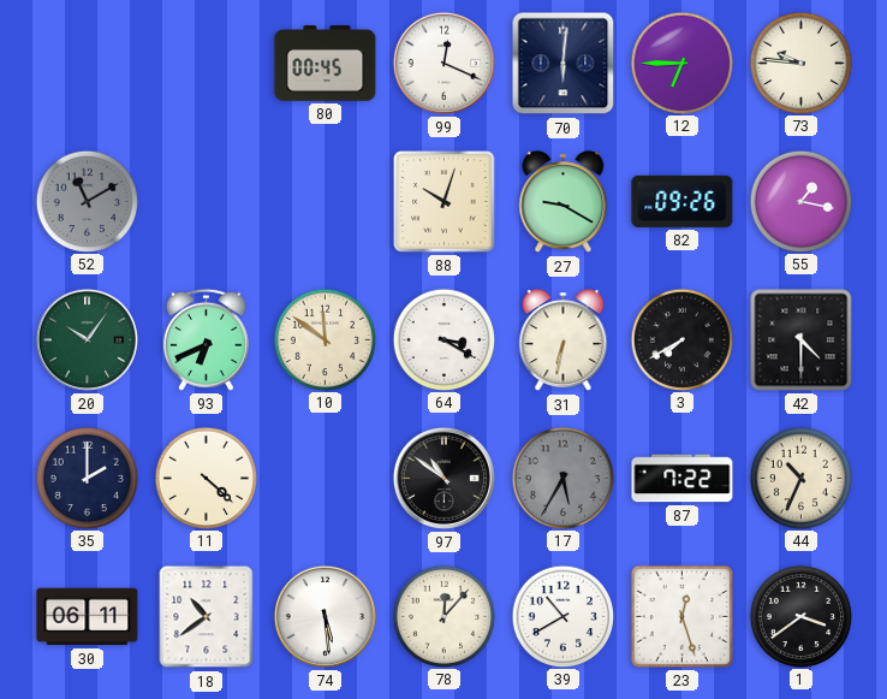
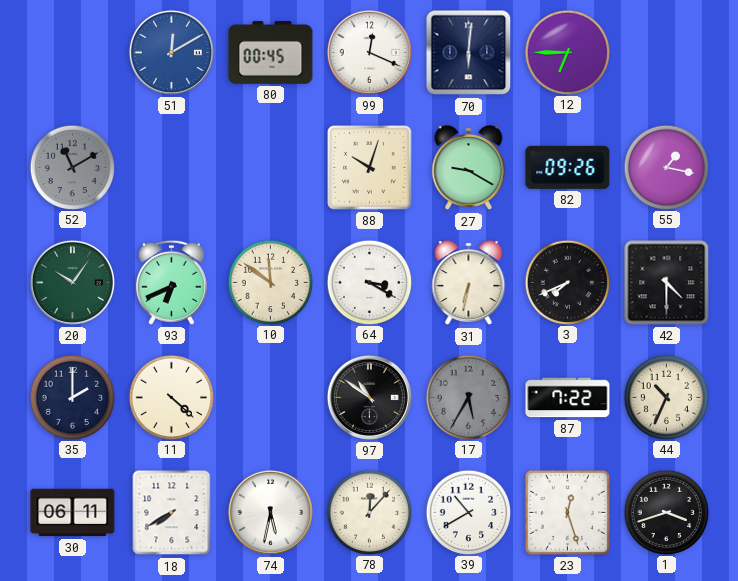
51: none -> 12:10
73: 9:46 -> none
3: 7:40 -> 7:41
18: 10:39 -> 7:40
74: 5:29 -> 5:32
1: 3:39 -> 3:42
